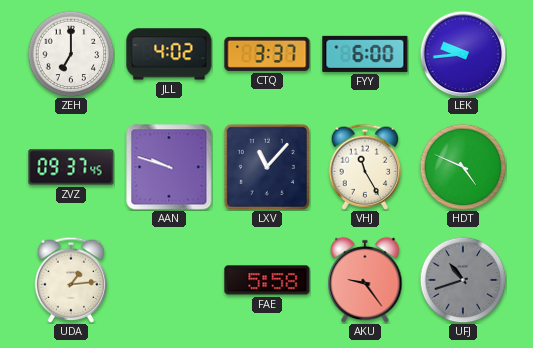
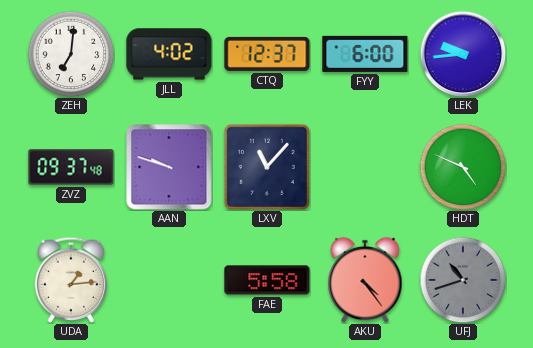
ZEH: 7:00 -> 7:01
CTQ: 3:37 -> 12:37
ZVZ: 09:37:45 -> 09:37:48
VHJ: 11:25 -> none
AKU: 9:24 -> 4:24
